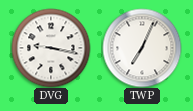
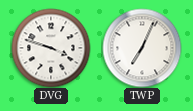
DVG: 9:17 -> 3:48
